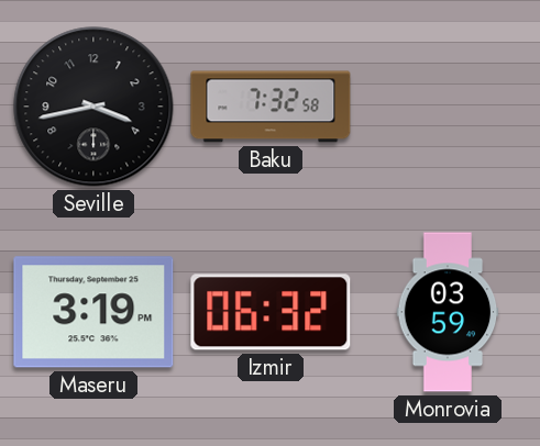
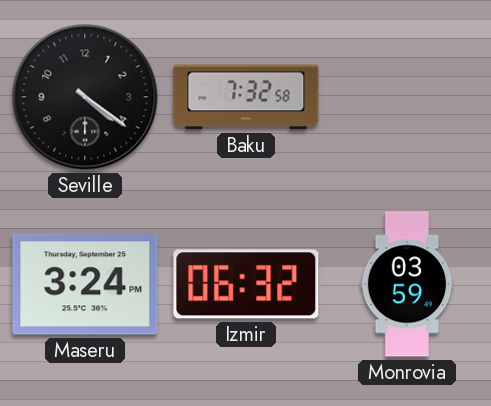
Seville: 3:43 -> 4:21
Maseru: 3:19 -> 3:24
